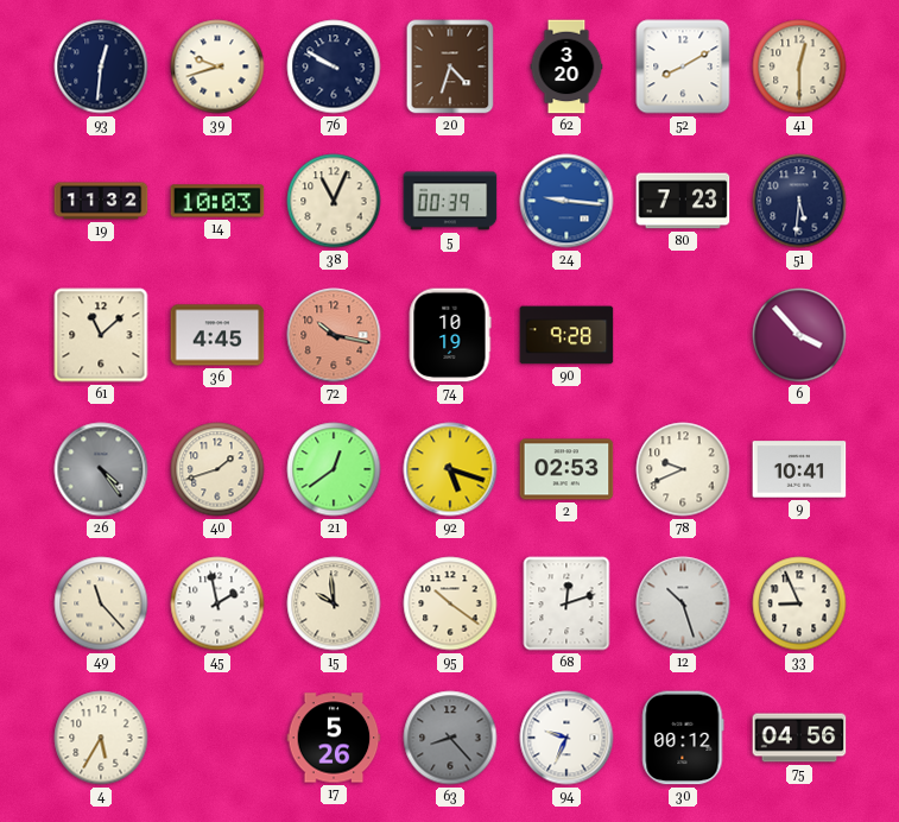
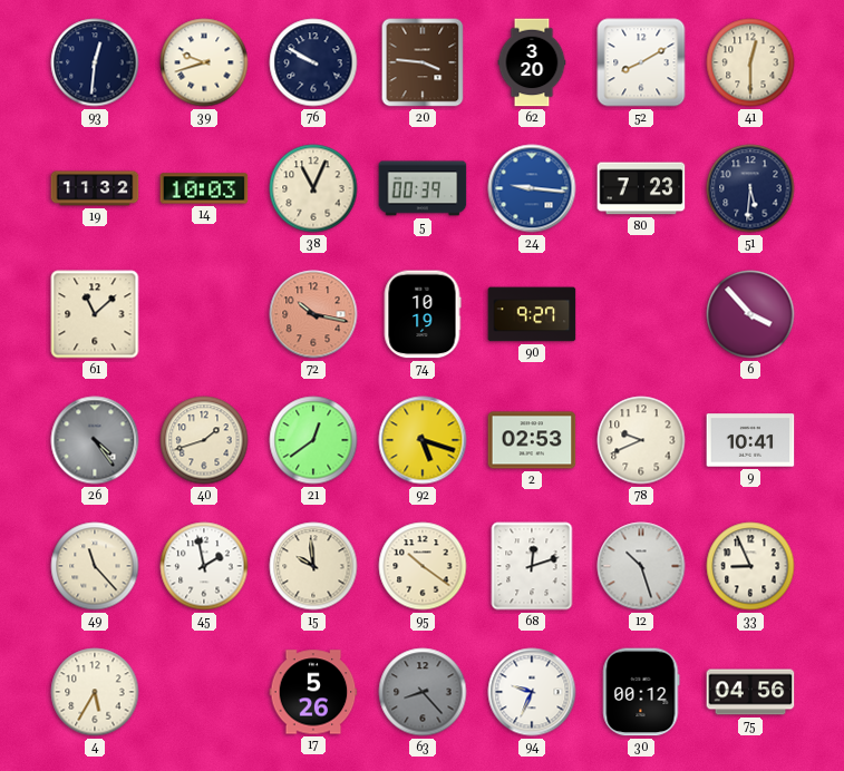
20: 4:33 -> 3:46
36: 4:45 -> none
90: 9:28 -> 9:27
